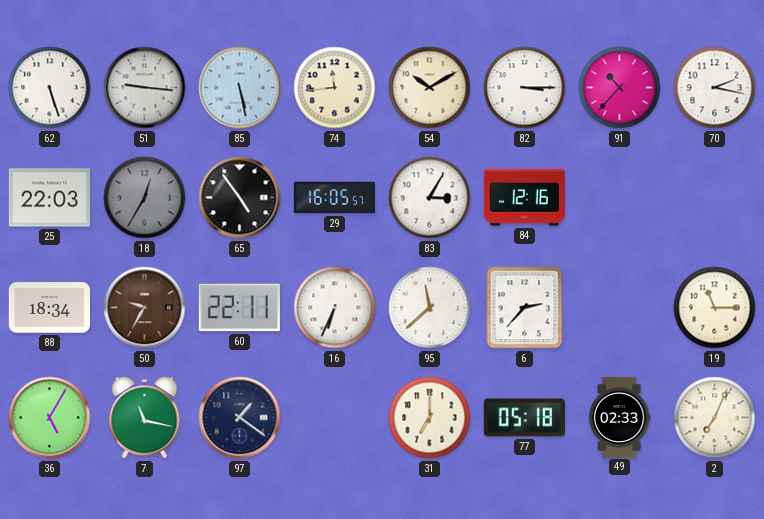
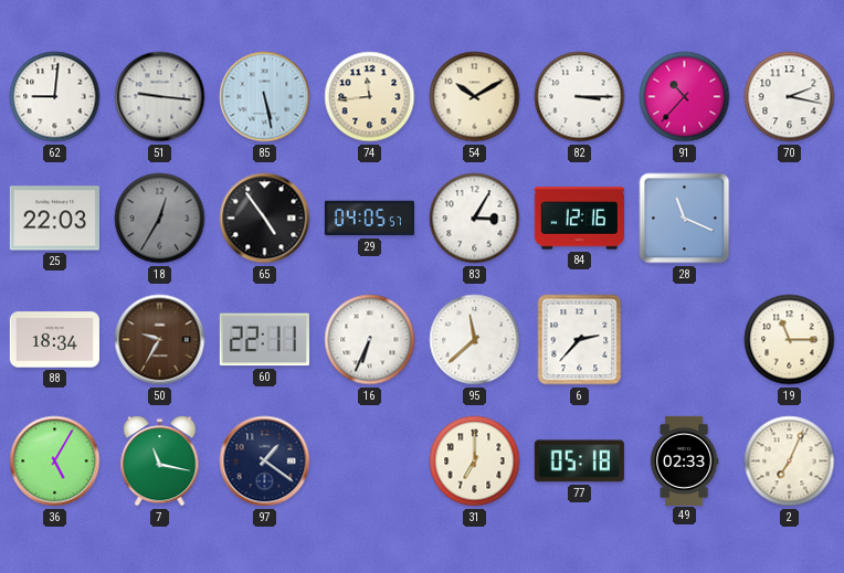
62: 5:27 -> 9:01
29: 16:05 -> 04:05
28: none -> 11:19
